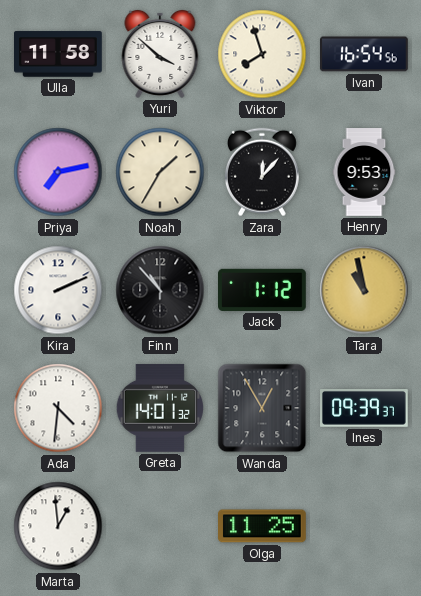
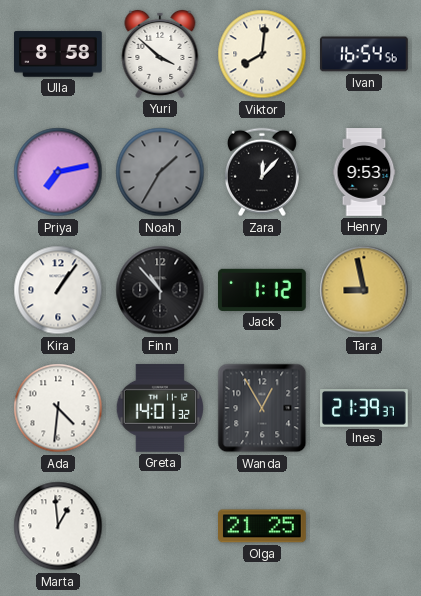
Ulla: 11:58 -> 8:58
Viktor: 7:57 -> 8:01
Noah dial: cream -> grey
Kira: 2:11 -> 1:06
Tara: 10:58 -> 8:58
Ines: 09:39 -> 21:39
Olga: 11:25 -> 21:25
